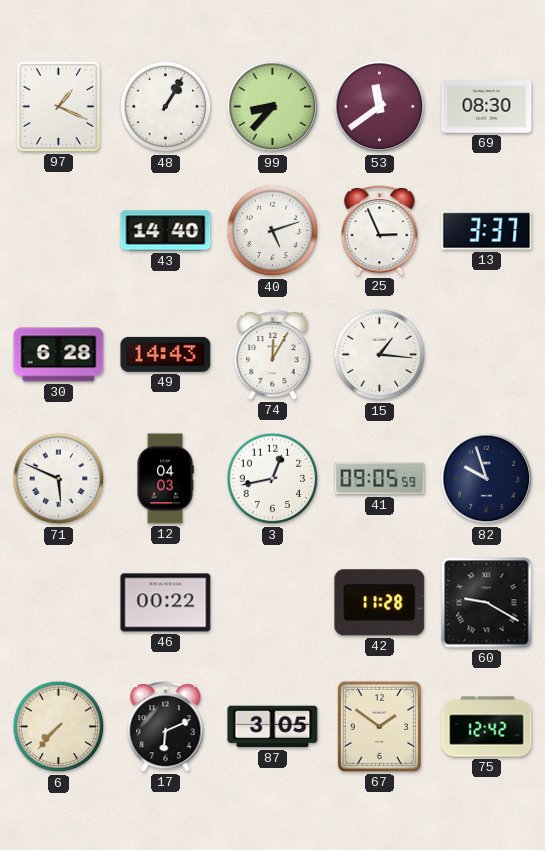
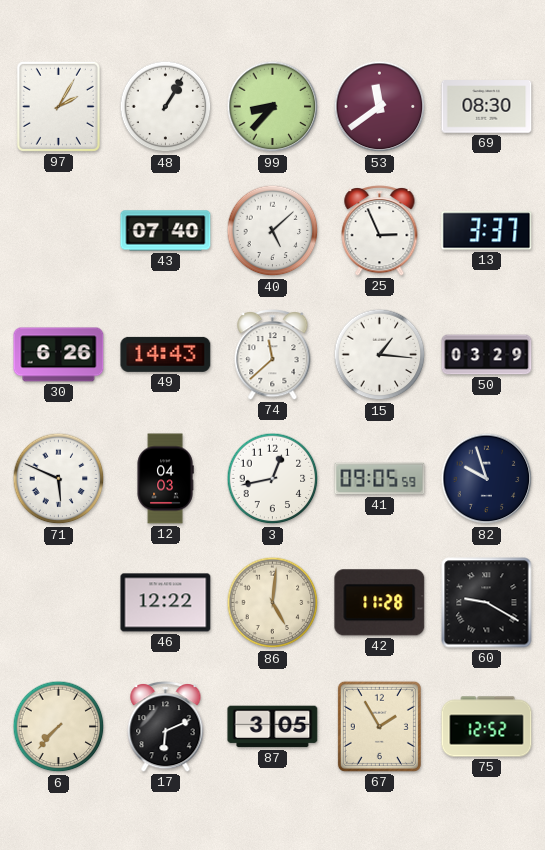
97: 1:19 -> 2:05
43: 14:40 -> 07:40
40: 5:12 -> 5:08
30: 6:28 -> 6:26
74: 12:05 -> 11:38
50: none -> 03:29
46: 00:22 -> 12:22
86: none -> 5:01
67: 1:51 -> 1:55
75: 12:42 -> 12:52
